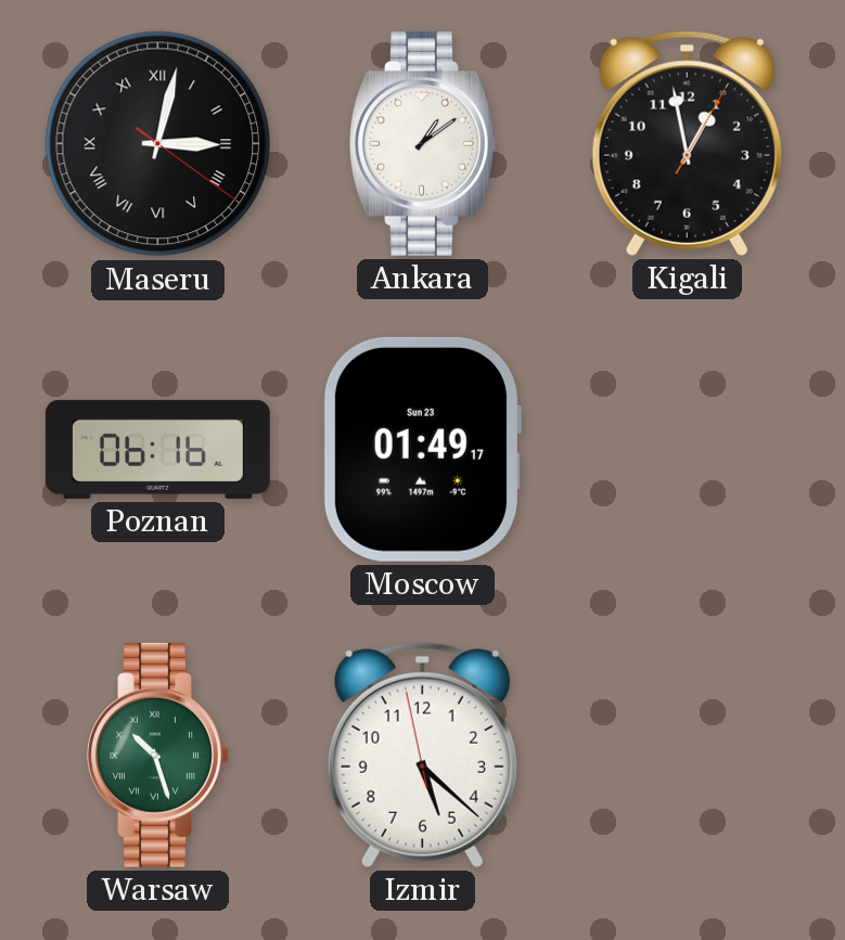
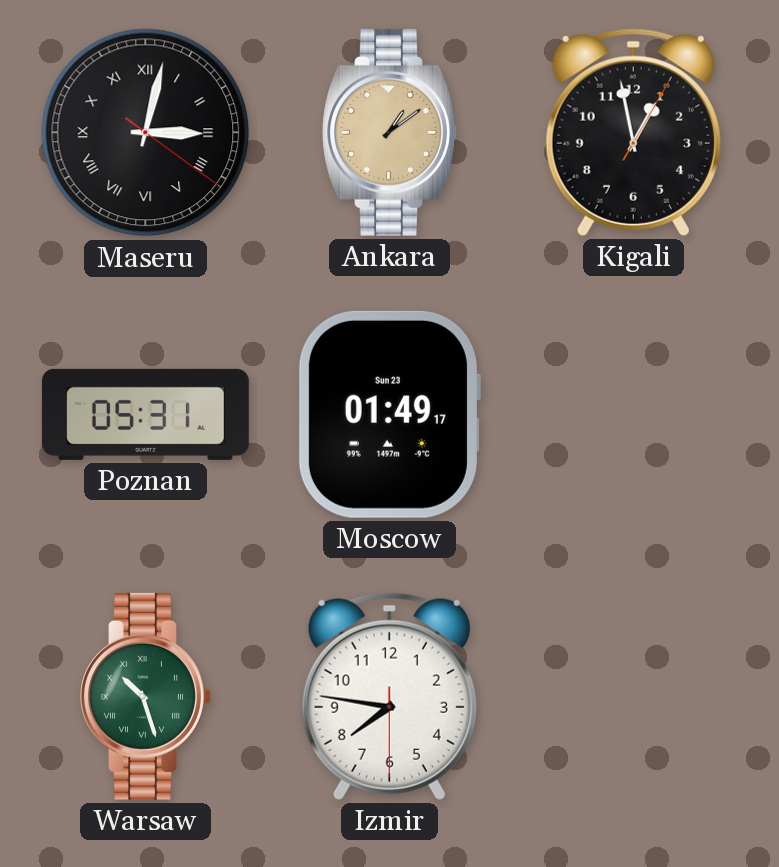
Ankara dial: white -> champagne
Poznan: 06:16 -> 05:31
Izmir: 5:21 -> 7:46
